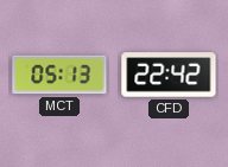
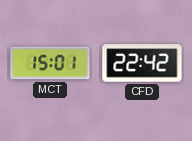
MCT: 05:13 -> 15:01
